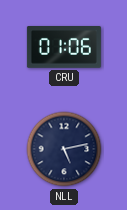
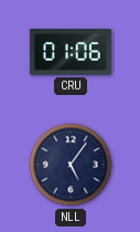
NLL: 5:13 -> 5:06
